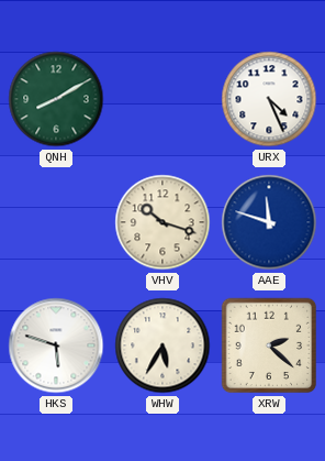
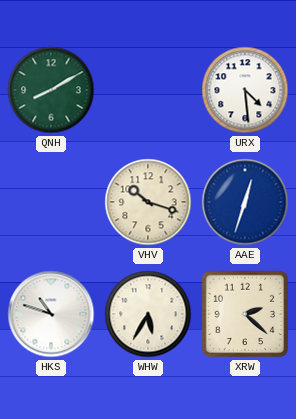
URX: 4:26 -> 4:29
AAE: 11:48 -> 12:33
HKS: 5:48 -> 10:48
